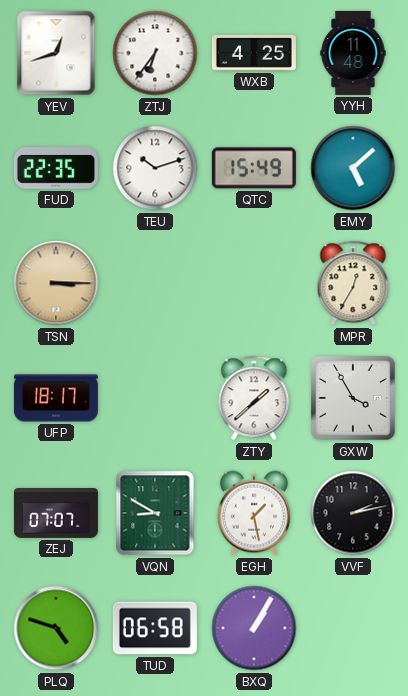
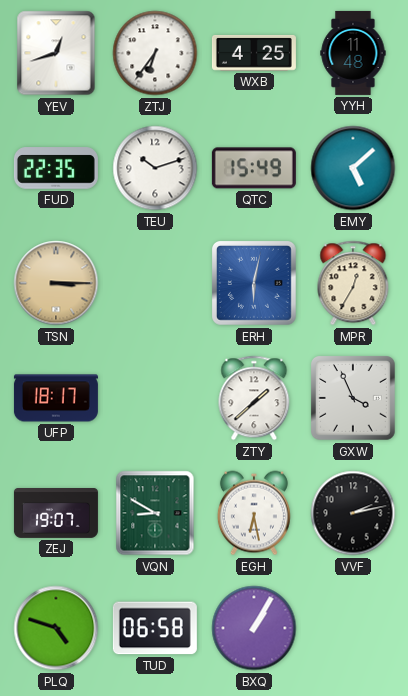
ERH: none -> 6:02
GXW: 3:55 -> 3:56
ZEJ: 07:07 -> 19:07
EGH: 1:28 -> 6:28
